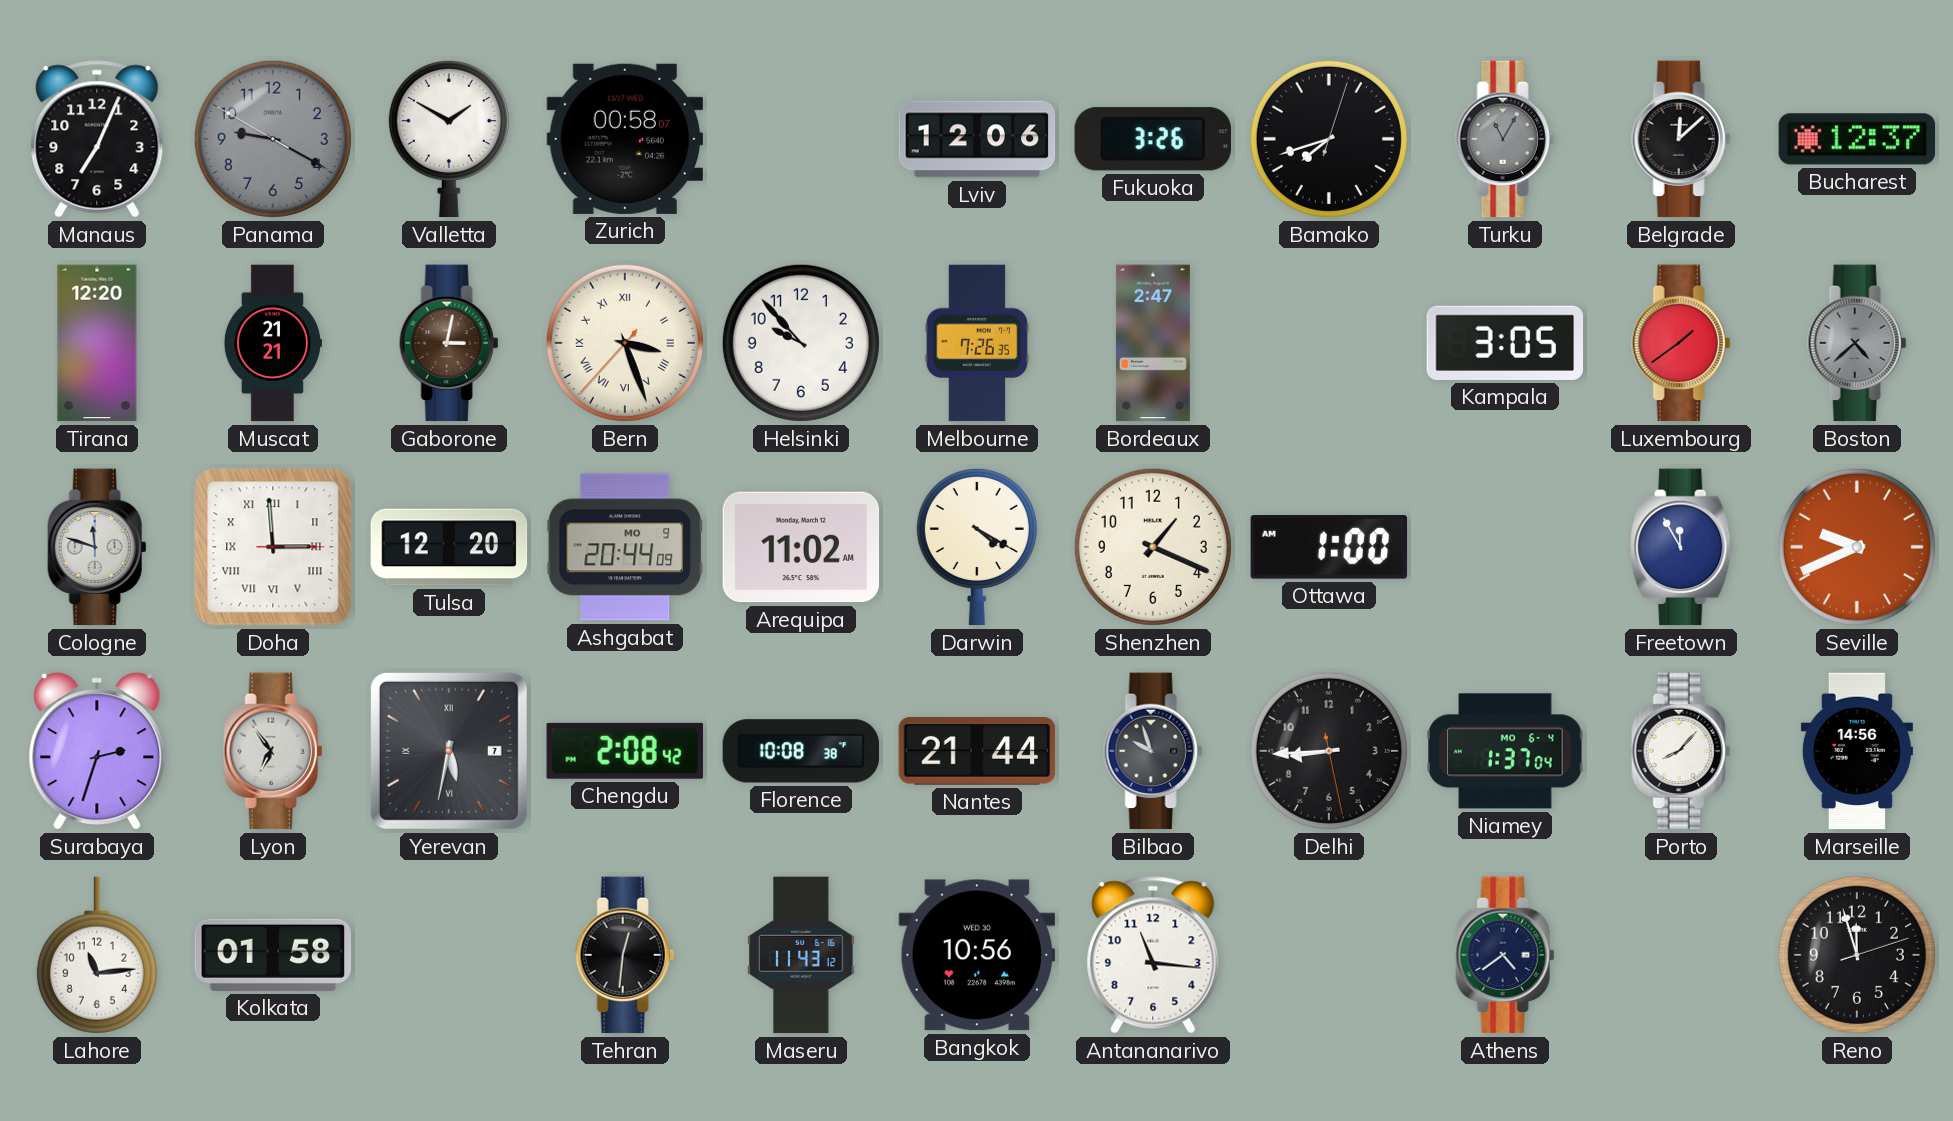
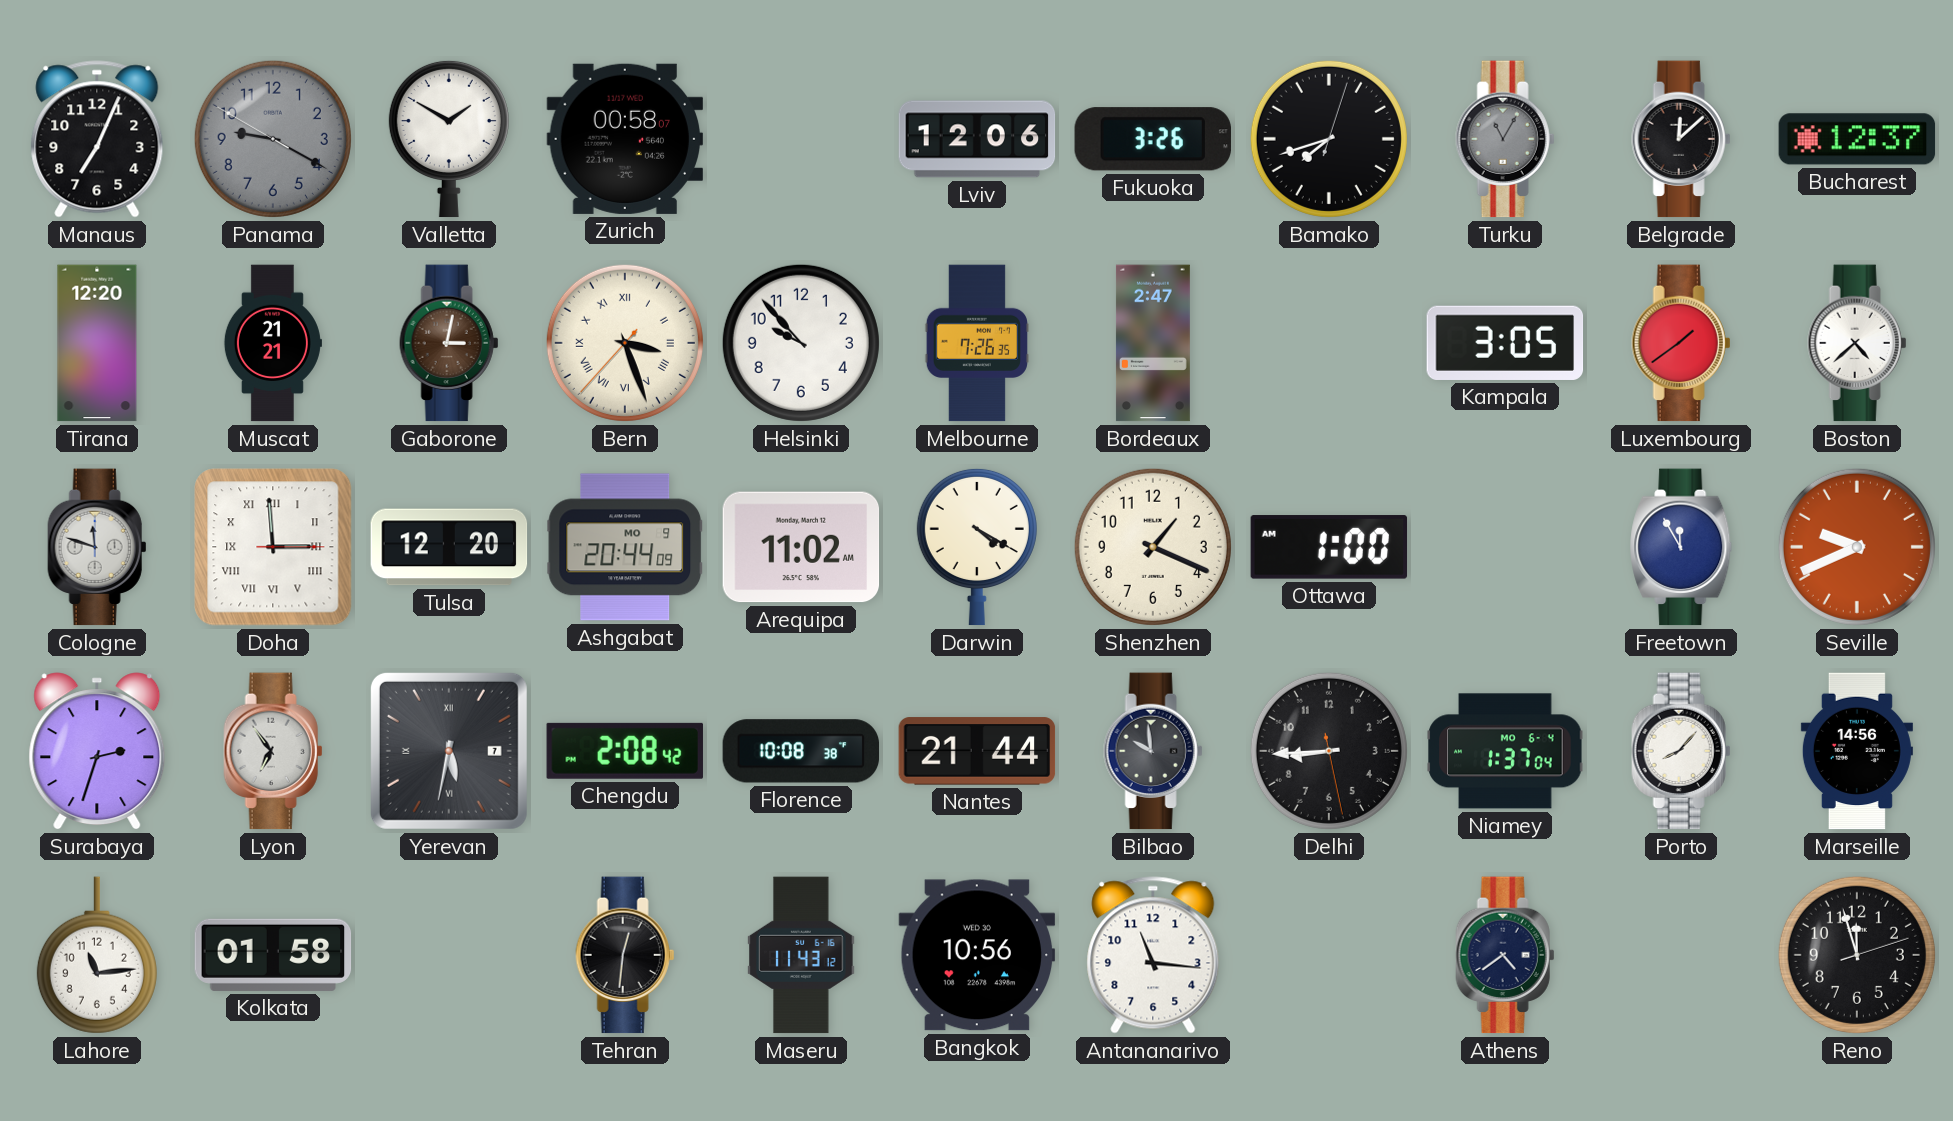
Boston dial: grey -> white
Bilbao: 9:57 -> 9:59
